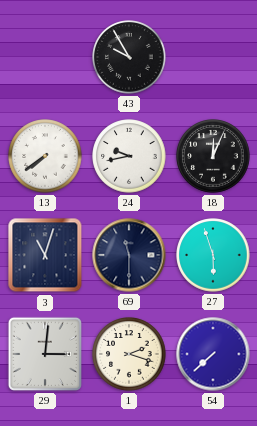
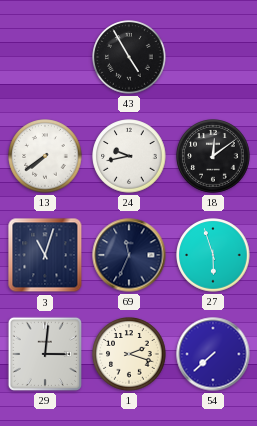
43: 9:55 -> 4:55
18: 12:04 -> 12:09
69: 11:30 -> 11:34
